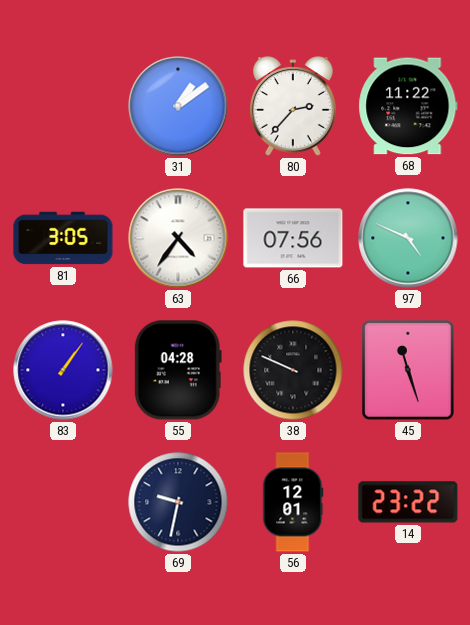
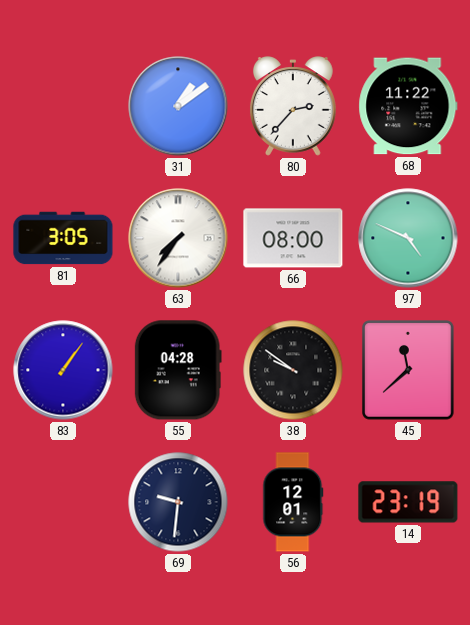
63: 4:36 -> 7:36
66: 07:56 -> 08:00
38: 9:49 -> 9:51
45: 11:27 -> 11:38
69: 9:32 -> 9:31
14: 23:22 -> 23:19
